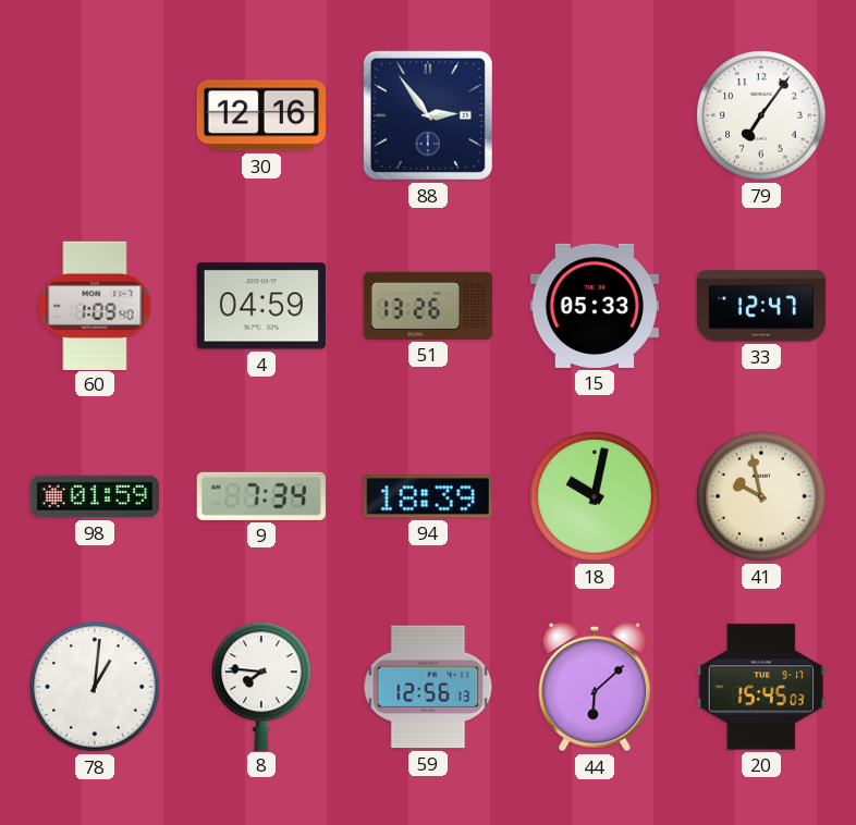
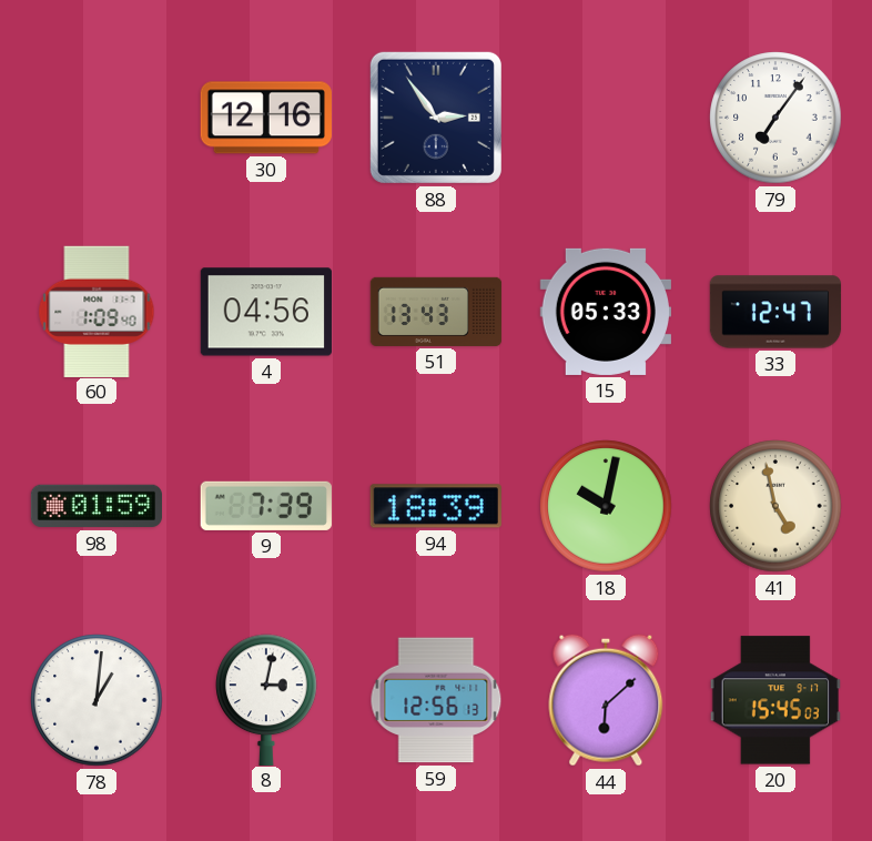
4: 04:59 -> 04:56
51: 13:26 -> 13:43
9: 7:34 -> 7:39
41: 9:58 -> 4:58
8: 7:46 -> 3:02
